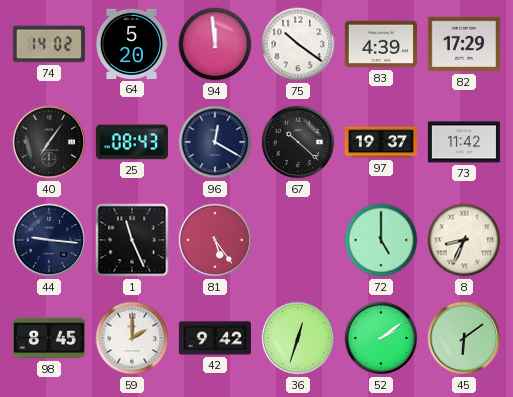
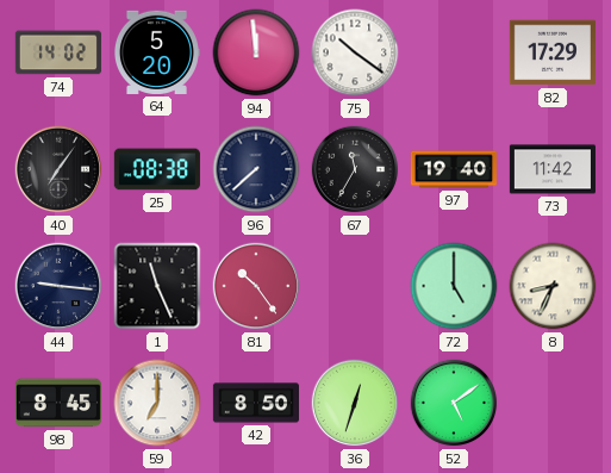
83: 4:39 -> none
25: 08:43 -> 08:38
96: 12:20 -> 7:38
67: 10:22 -> 11:35
97: 19:37 -> 19:40
81: 5:24 -> 10:24
59: 2:00 -> 7:00
42: 9:42 -> 8:50
52: 2:09 -> 5:09
45: 6:09 -> none
